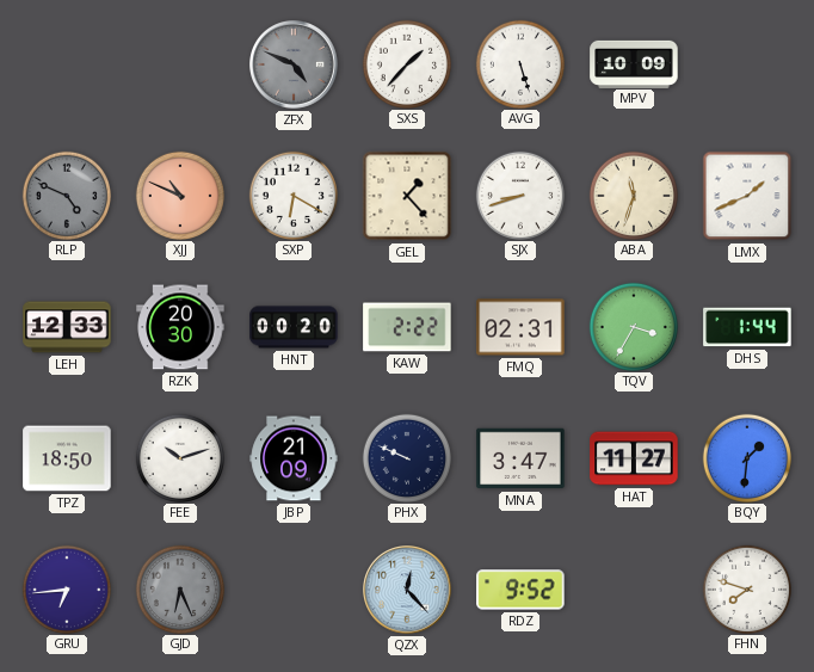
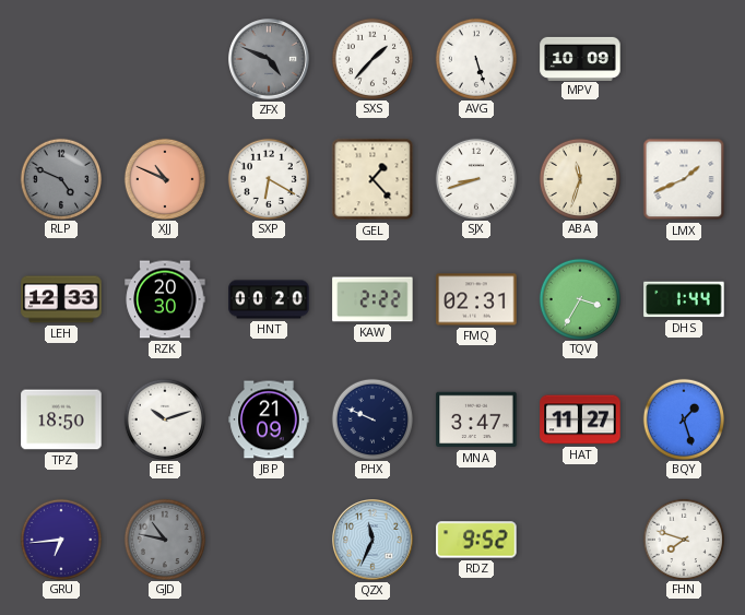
BQY: 1:31 -> 1:27
GJD: 6:26 -> 10:47
QZX: 12:23 -> 11:34
